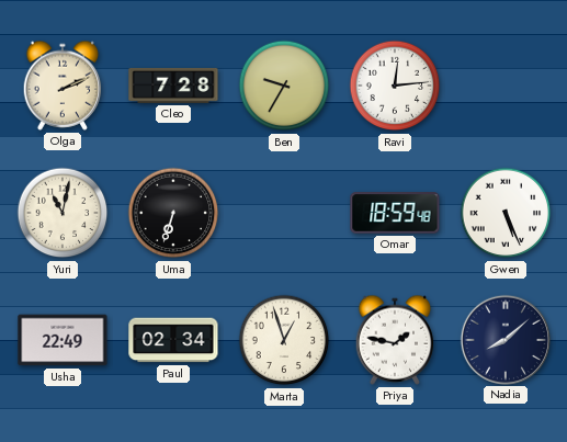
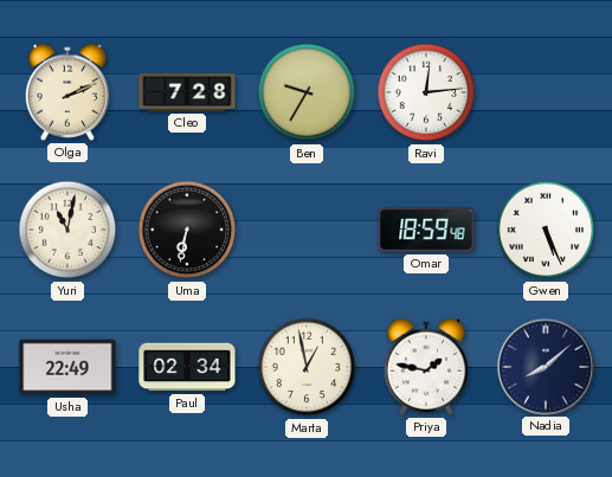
Uma: 6:33 -> 6:32
Marta: 12:57 -> 12:58
